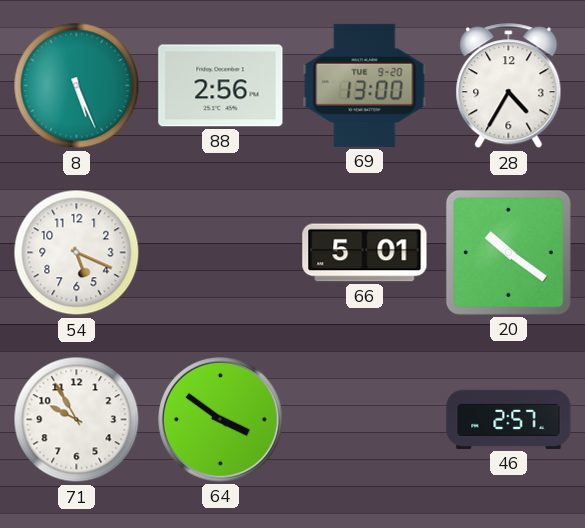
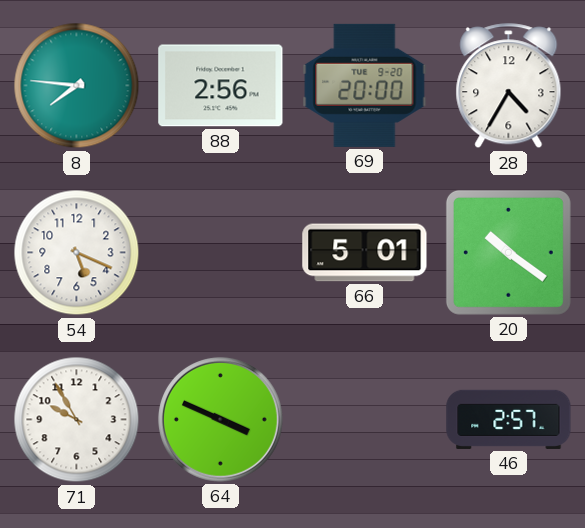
8: 5:26 -> 7:46
69: 13:00 -> 20:00
64: 3:51 -> 3:49
